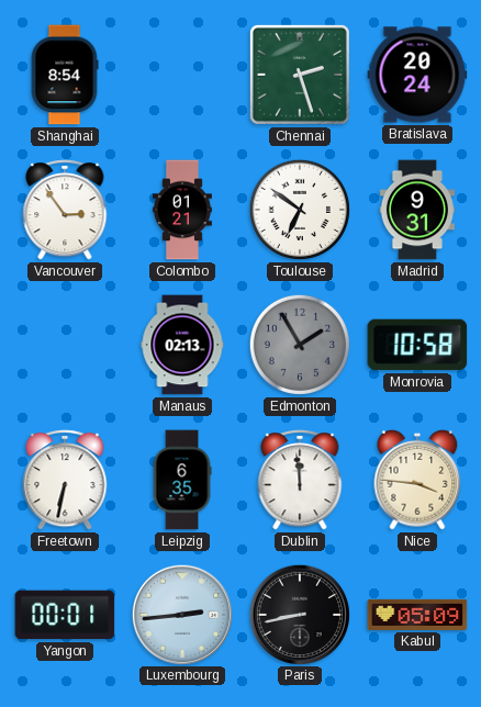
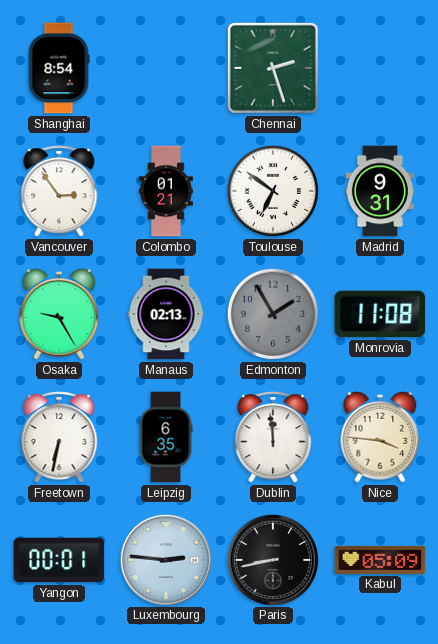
Bratislava: 20:24 -> none
Osaka: none -> 9:25
Monrovia: 10:58 -> 11:08
Luxembourg: 2:44 -> 2:46
